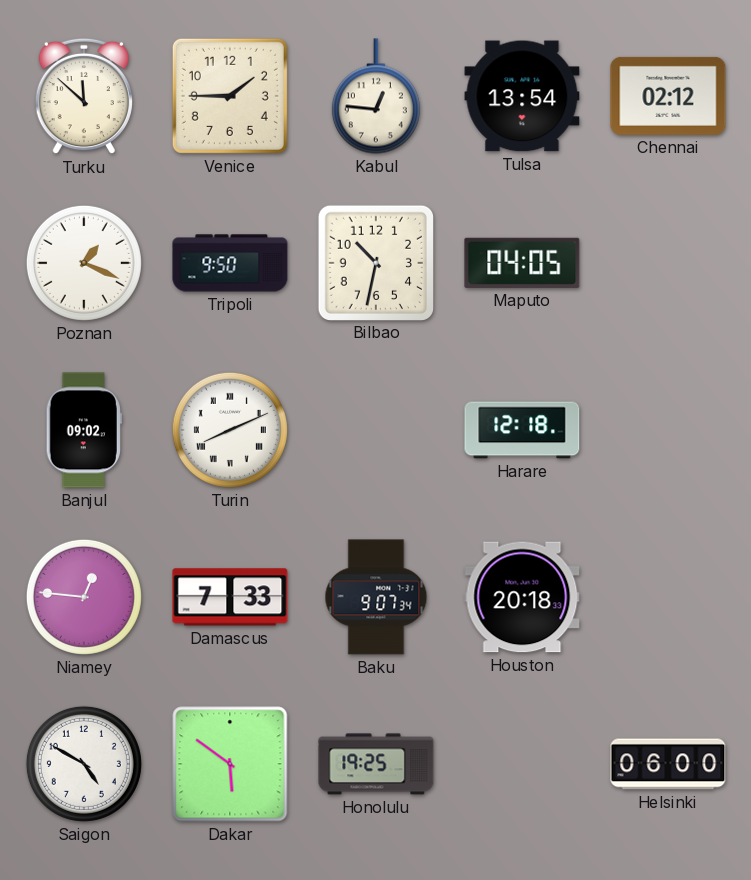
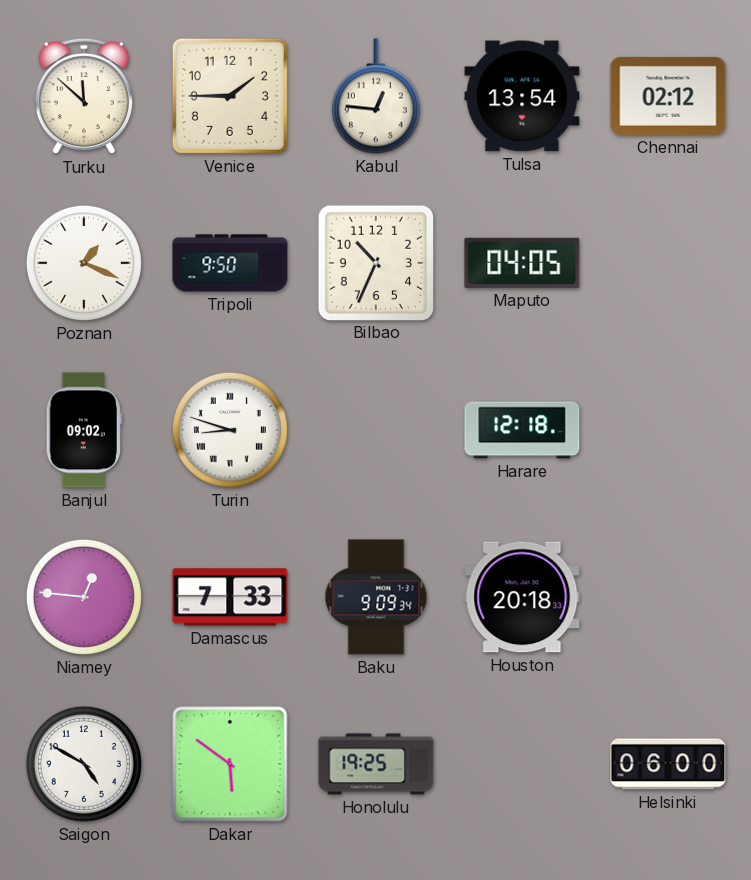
Bilbao: 10:32 -> 10:34
Turin: 8:11 -> 8:48
Baku: 9:07 -> 9:09
